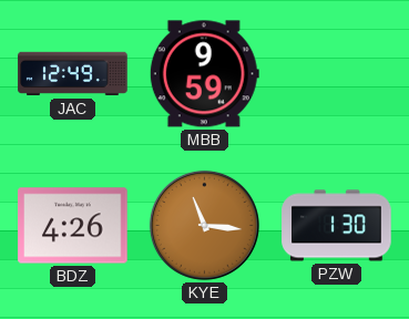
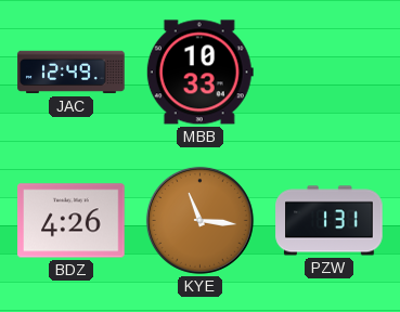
MBB: 9:59 -> 10:33
PZW: 1:30 -> 1:31
